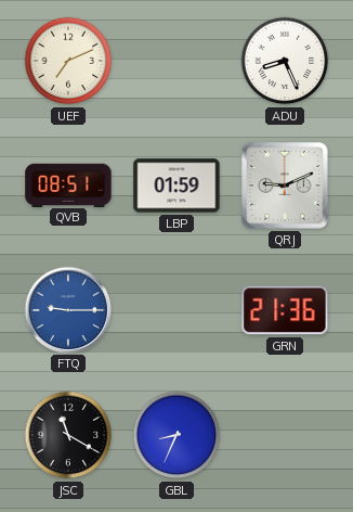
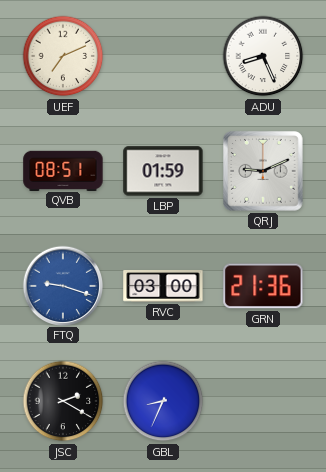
FTQ: 9:15 -> 9:18
RVC: none -> 03:00
JSC: 11:20 -> 2:20
